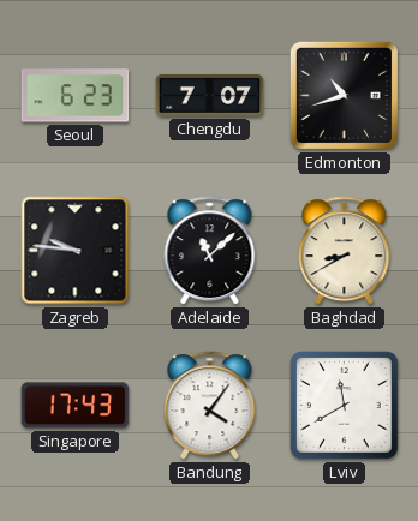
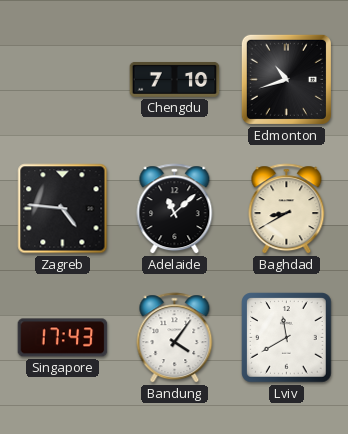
Seoul: 6:23 -> none
Chengdu: 7:07 -> 7:10
Zagreb: 9:46 -> 4:46
